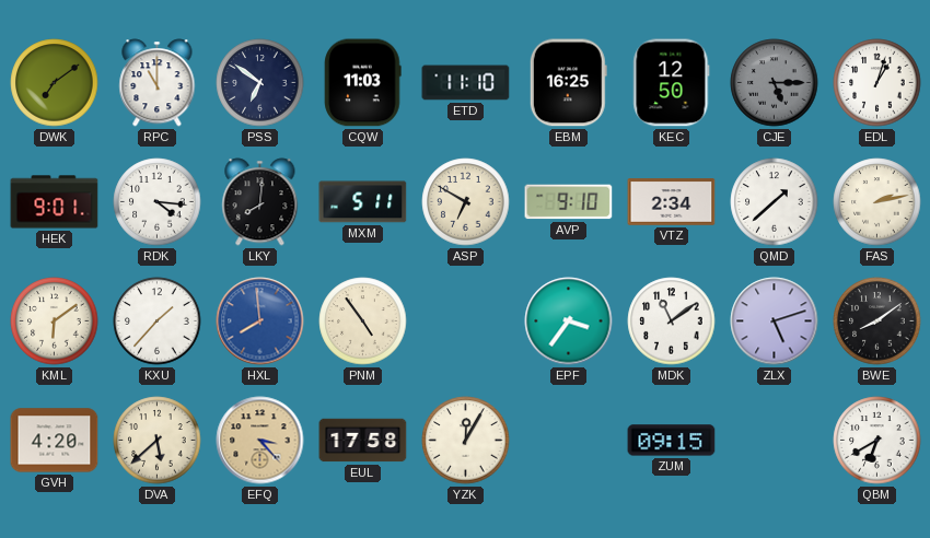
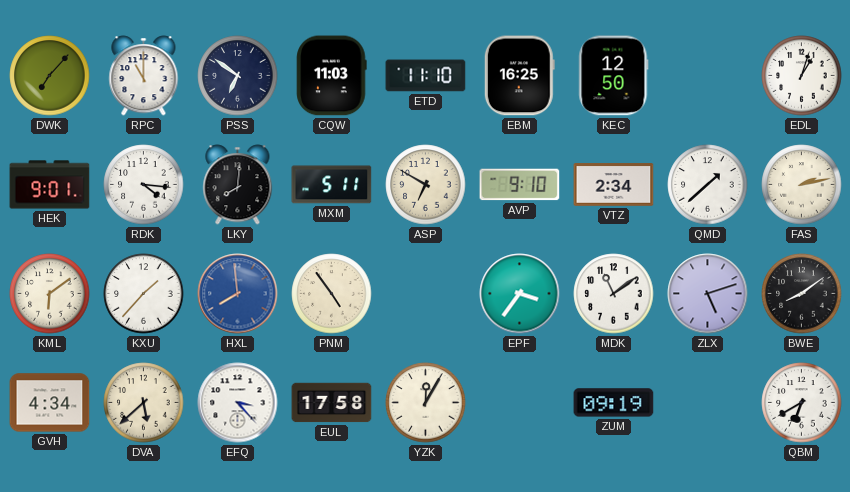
DWK: 7:09 -> 7:07
CJE: 5:15 -> none
GVH: 4:20 -> 4:34
EFQ dial: champagne -> white
ZUM: 09:15 -> 09:19
